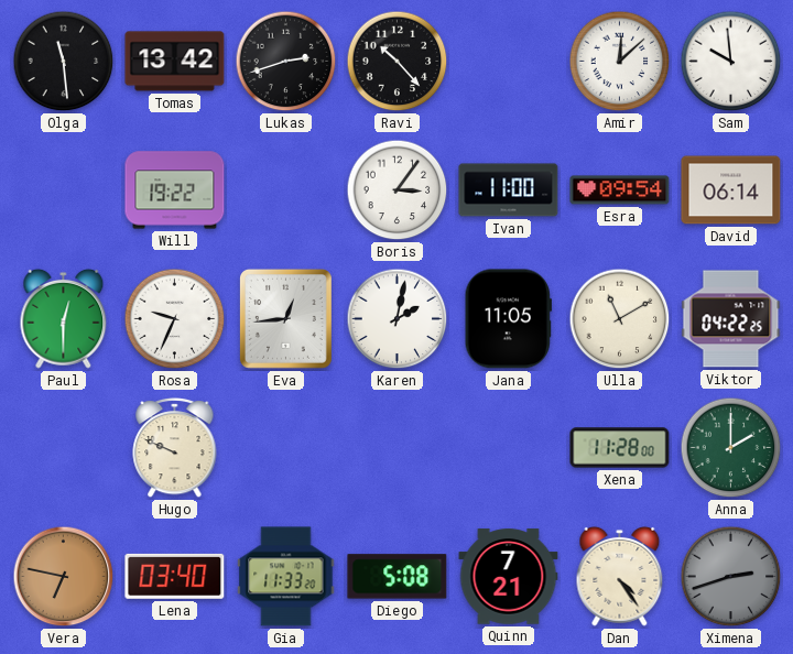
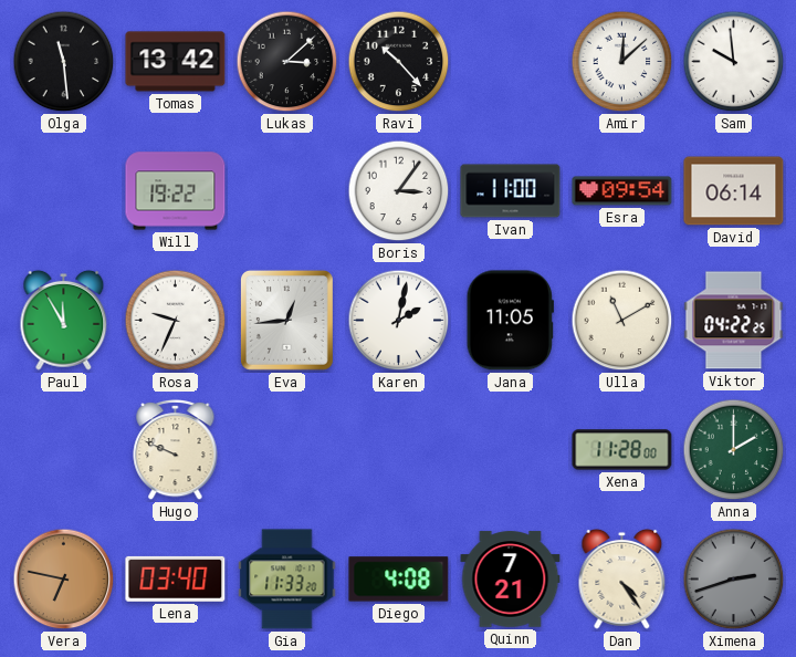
Lukas: 2:42 -> 3:08
Paul: 12:30 -> 11:55
Diego: 5:08 -> 4:08
